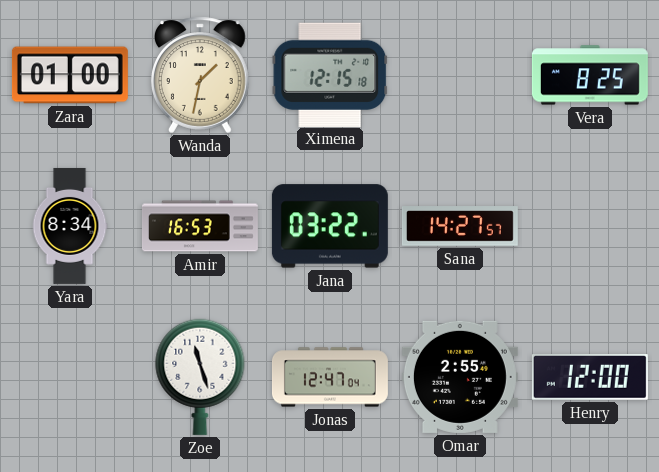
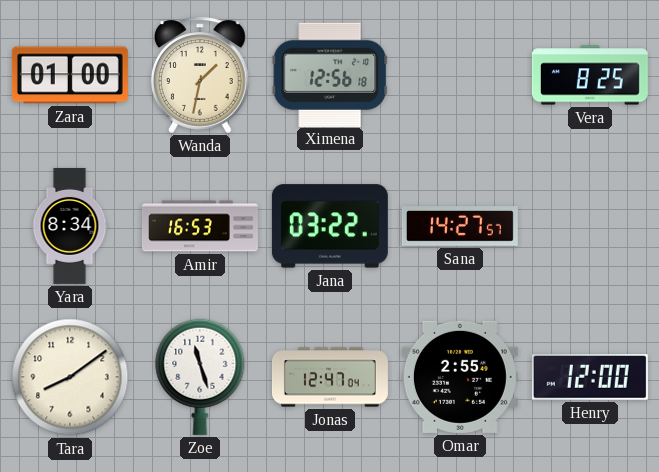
Ximena: 12:15 -> 12:56
Tara: none -> 8:09
